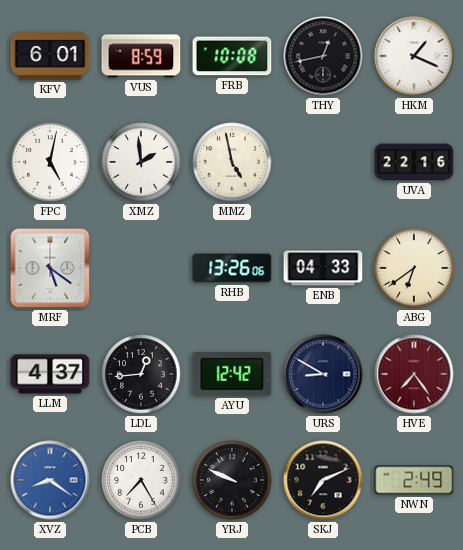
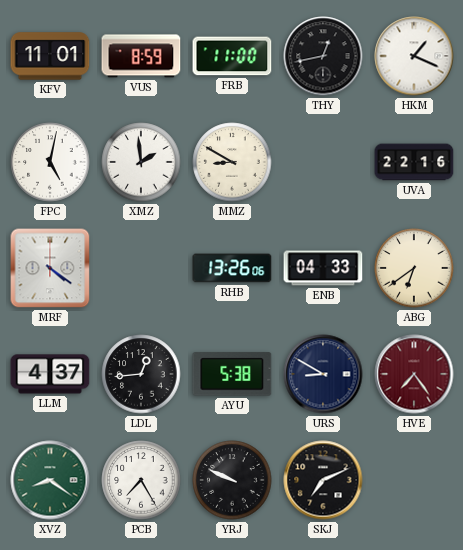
KFV: 6:01 -> 11:01
FRB: 10:08 -> 11:00
MMZ: 4:58 -> 8:50
MRF: 5:21 -> 4:21
AYU: 12:42 -> 5:38
XVZ dial: blue -> green
NWN: 2:49 -> none
